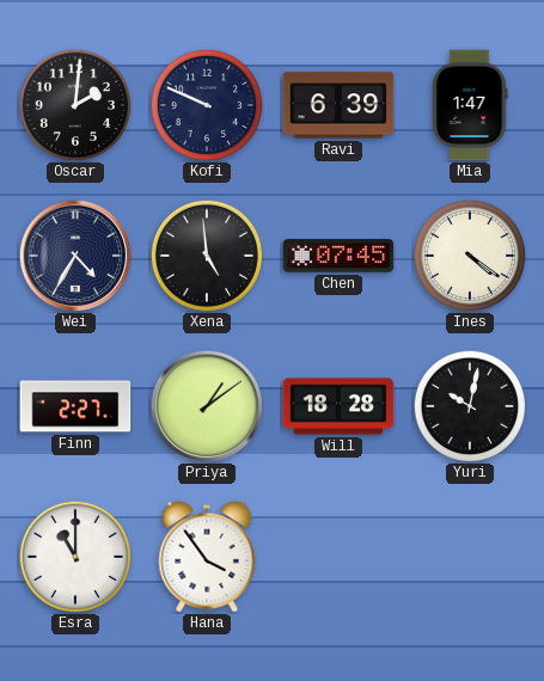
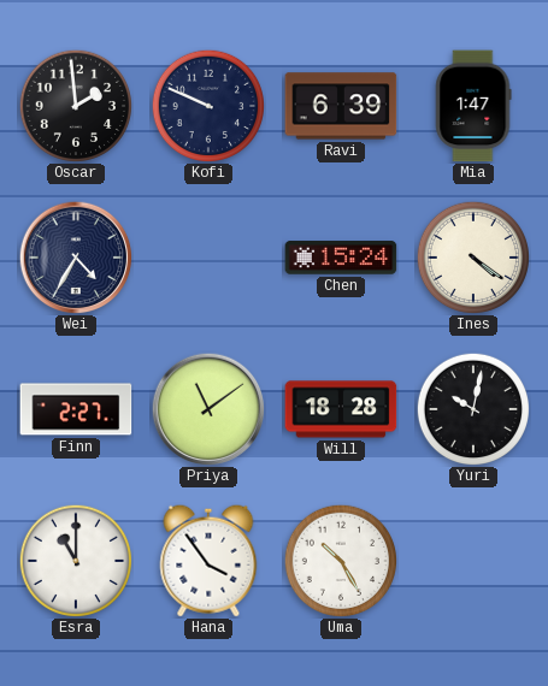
Oscar: 2:01 -> 1:59
Xena: 4:59 -> none
Chen: 07:45 -> 15:24
Priya: 1:09 -> 11:09
Uma: none -> 10:25
